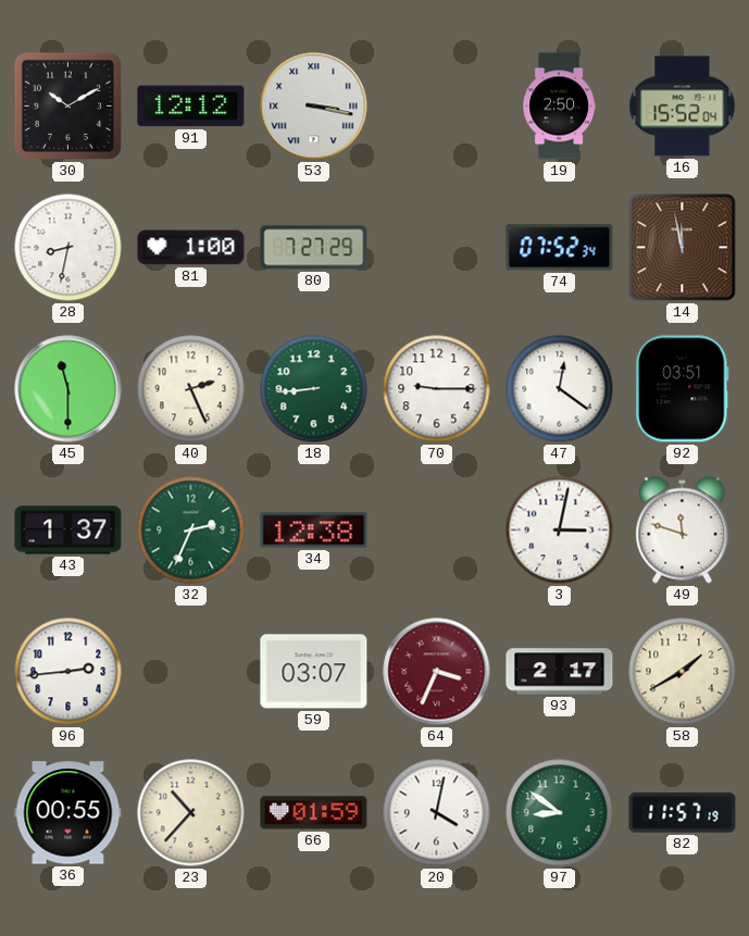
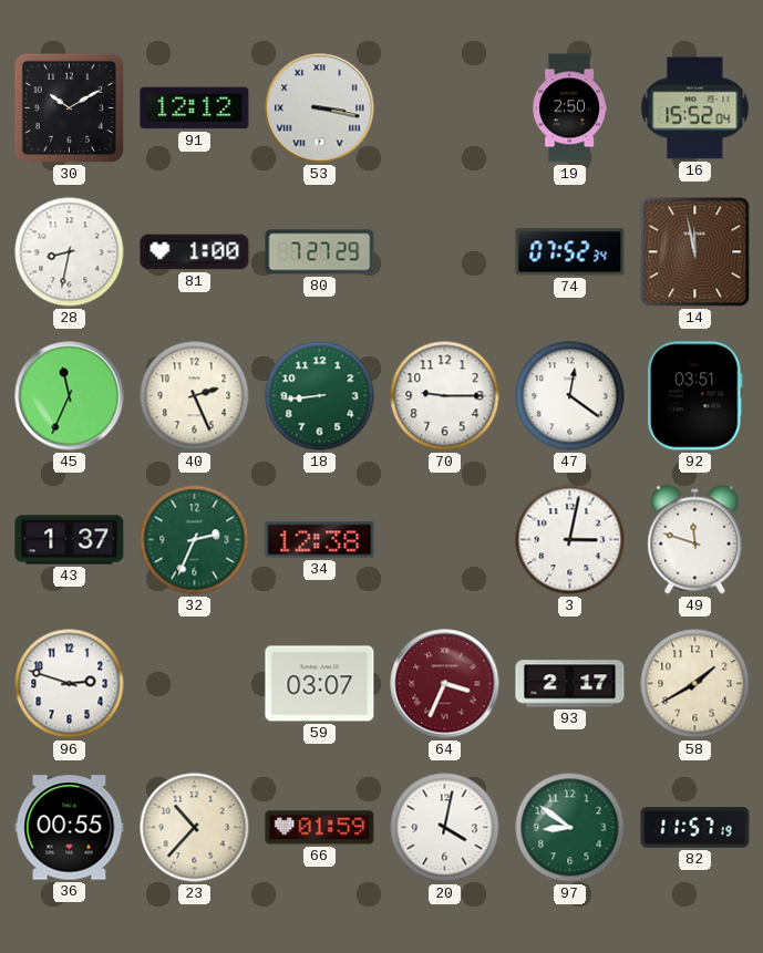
45: 11:30 -> 11:34
96: 2:44 -> 2:48
